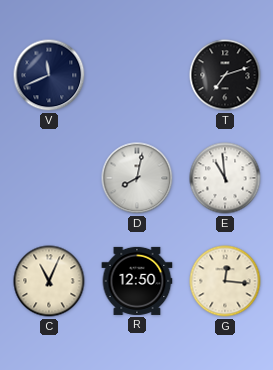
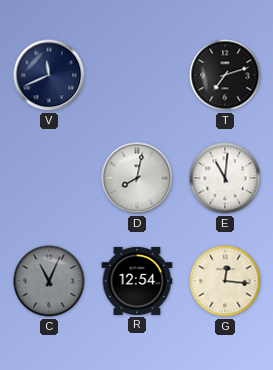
E: 10:59 -> 11:01
C dial: cream -> grey
R: 12:50 -> 12:54
